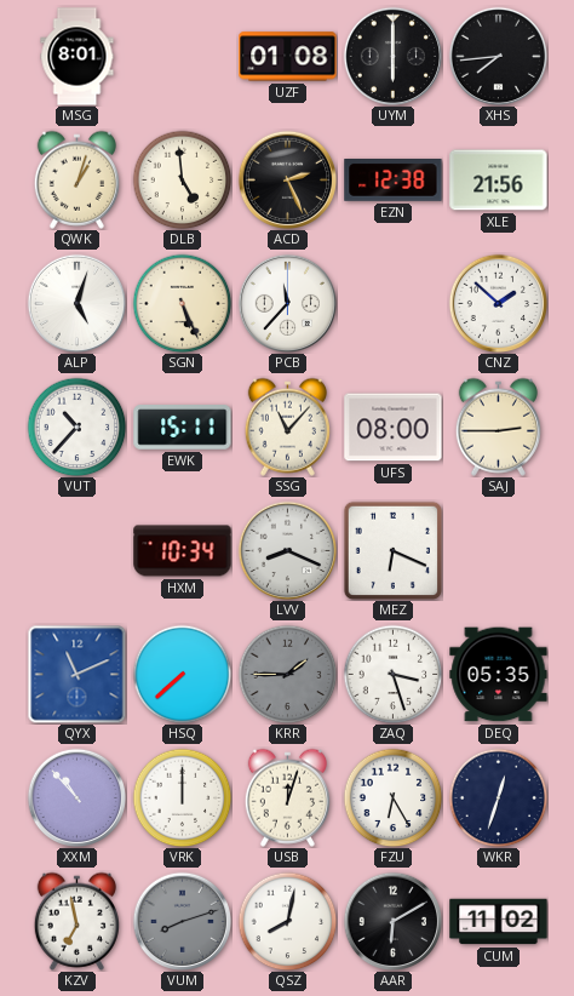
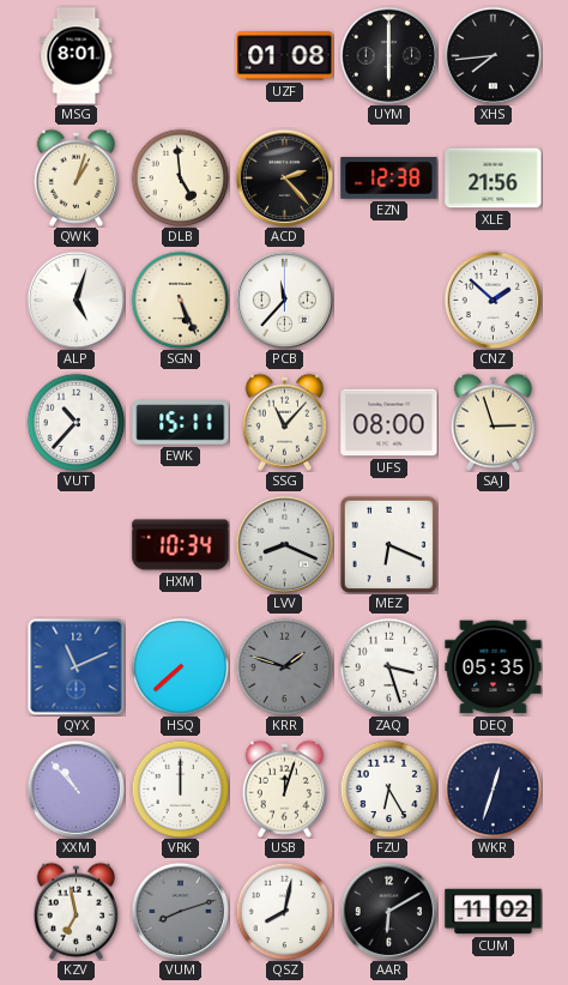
ACD: 2:26 -> 2:23
SAJ: 2:45 -> 2:57
KRR: 1:45 -> 1:48
